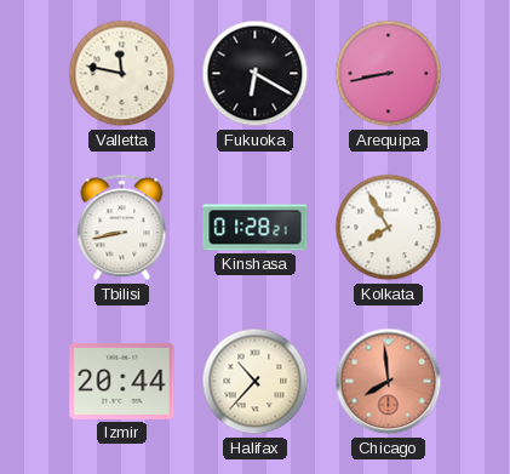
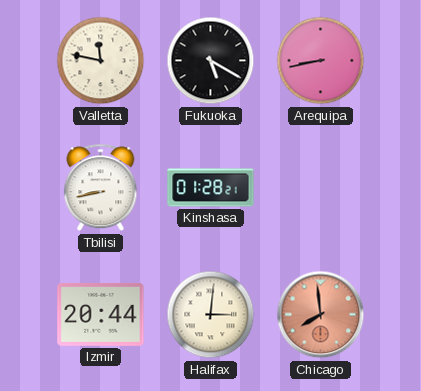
Fukuoka: 6:20 -> 5:20
Kolkata: 7:55 -> none
Halifax: 10:37 -> 3:01
